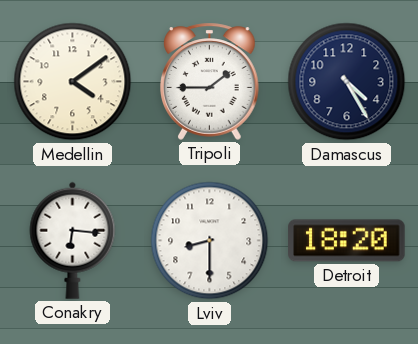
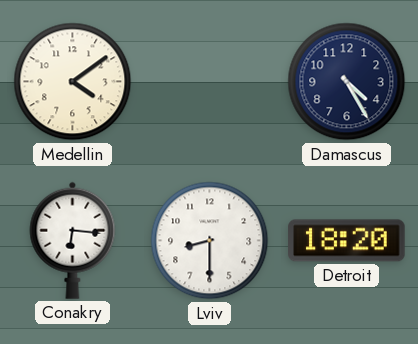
Tripoli: 1:45 -> none
